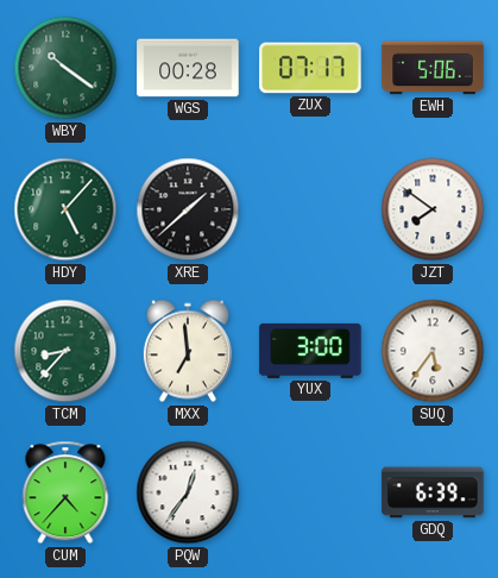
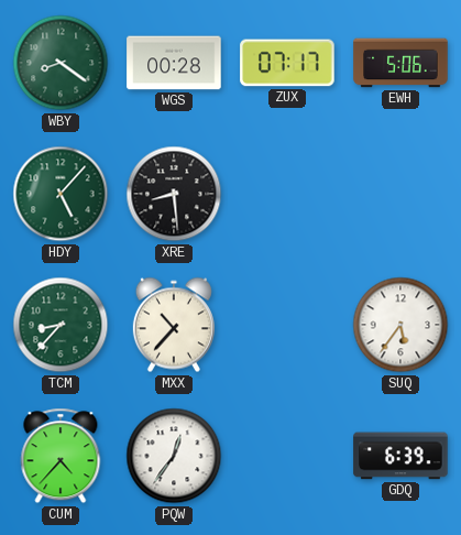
WBY: 10:21 -> 8:21
XRE: 1:38 -> 8:29
JZT: 7:51 -> none
MXX: 6:59 -> 10:37
YUX: 3:00 -> none
